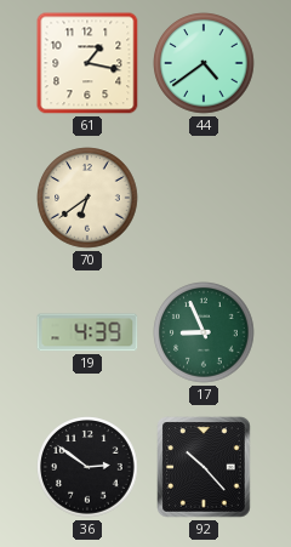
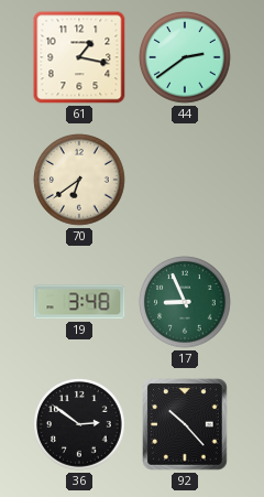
44: 4:39 -> 2:39
19: 4:39 -> 3:48
